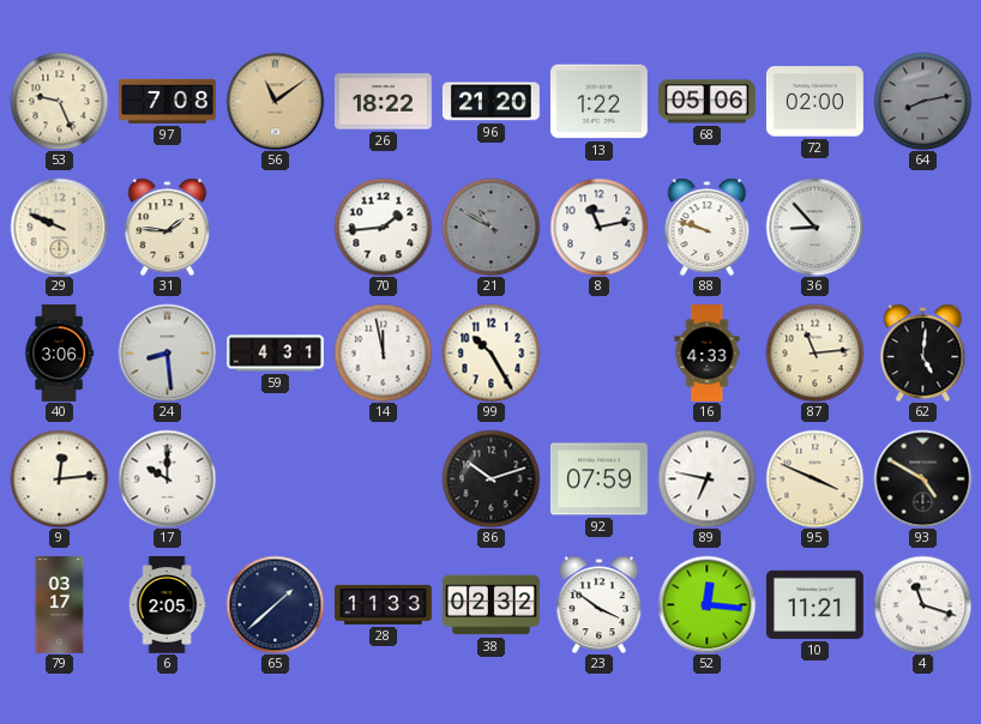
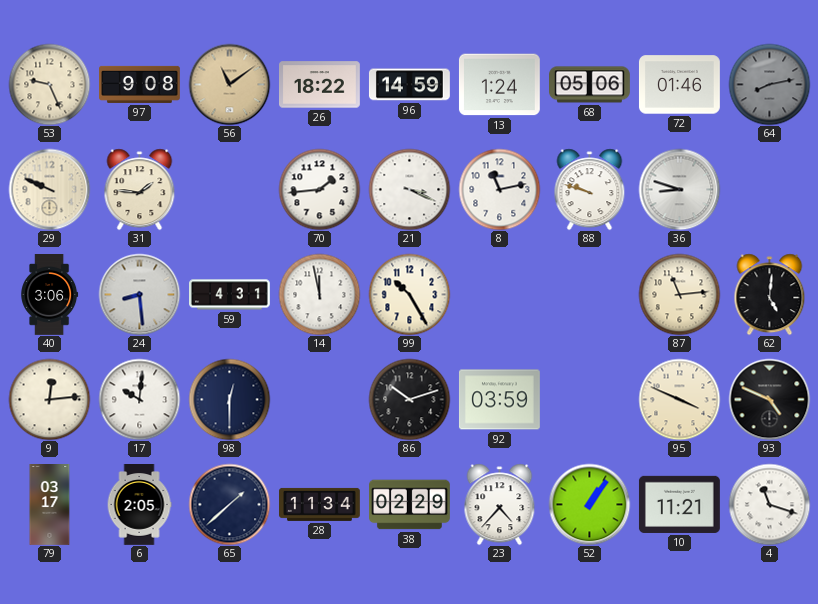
97: 7:08 -> 9:08
96: 21:20 -> 14:59
13: 1:22 -> 1:24
72: 02:00 -> 01:46
21: 10:50 -> 3:19
21 dial: grey -> white
36: 8:53 -> 8:48
16: 4:33 -> none
17: 10:00 -> 10:01
98: none -> 12:30
92: 07:59 -> 03:59
89: 6:47 -> none
93: 4:50 -> 4:49
28: 11:33 -> 11:34
38: 02:32 -> 02:29
23: 3:51 -> 4:37
52: 12:16 -> 1:06
